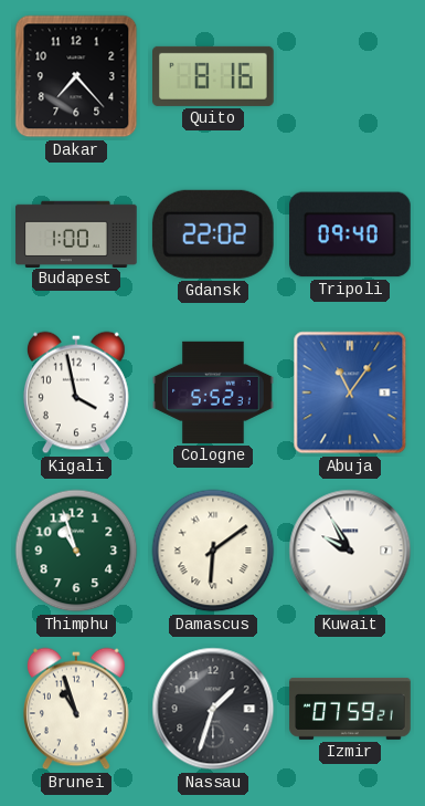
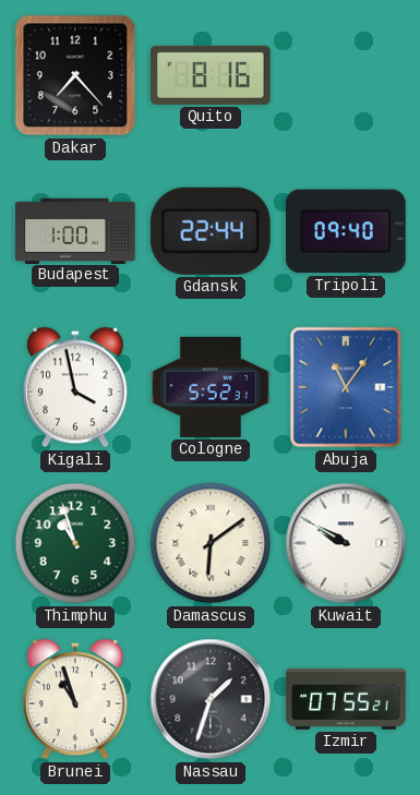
Gdansk: 22:02 -> 22:44
Kuwait: 9:55 -> 9:50
Izmir: 07:59 -> 07:55
